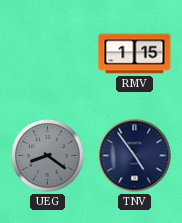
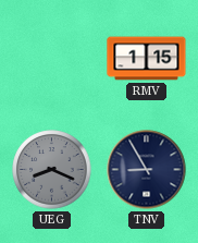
UEG: 8:21 -> 8:19
TNV: 4:54 -> 8:55
